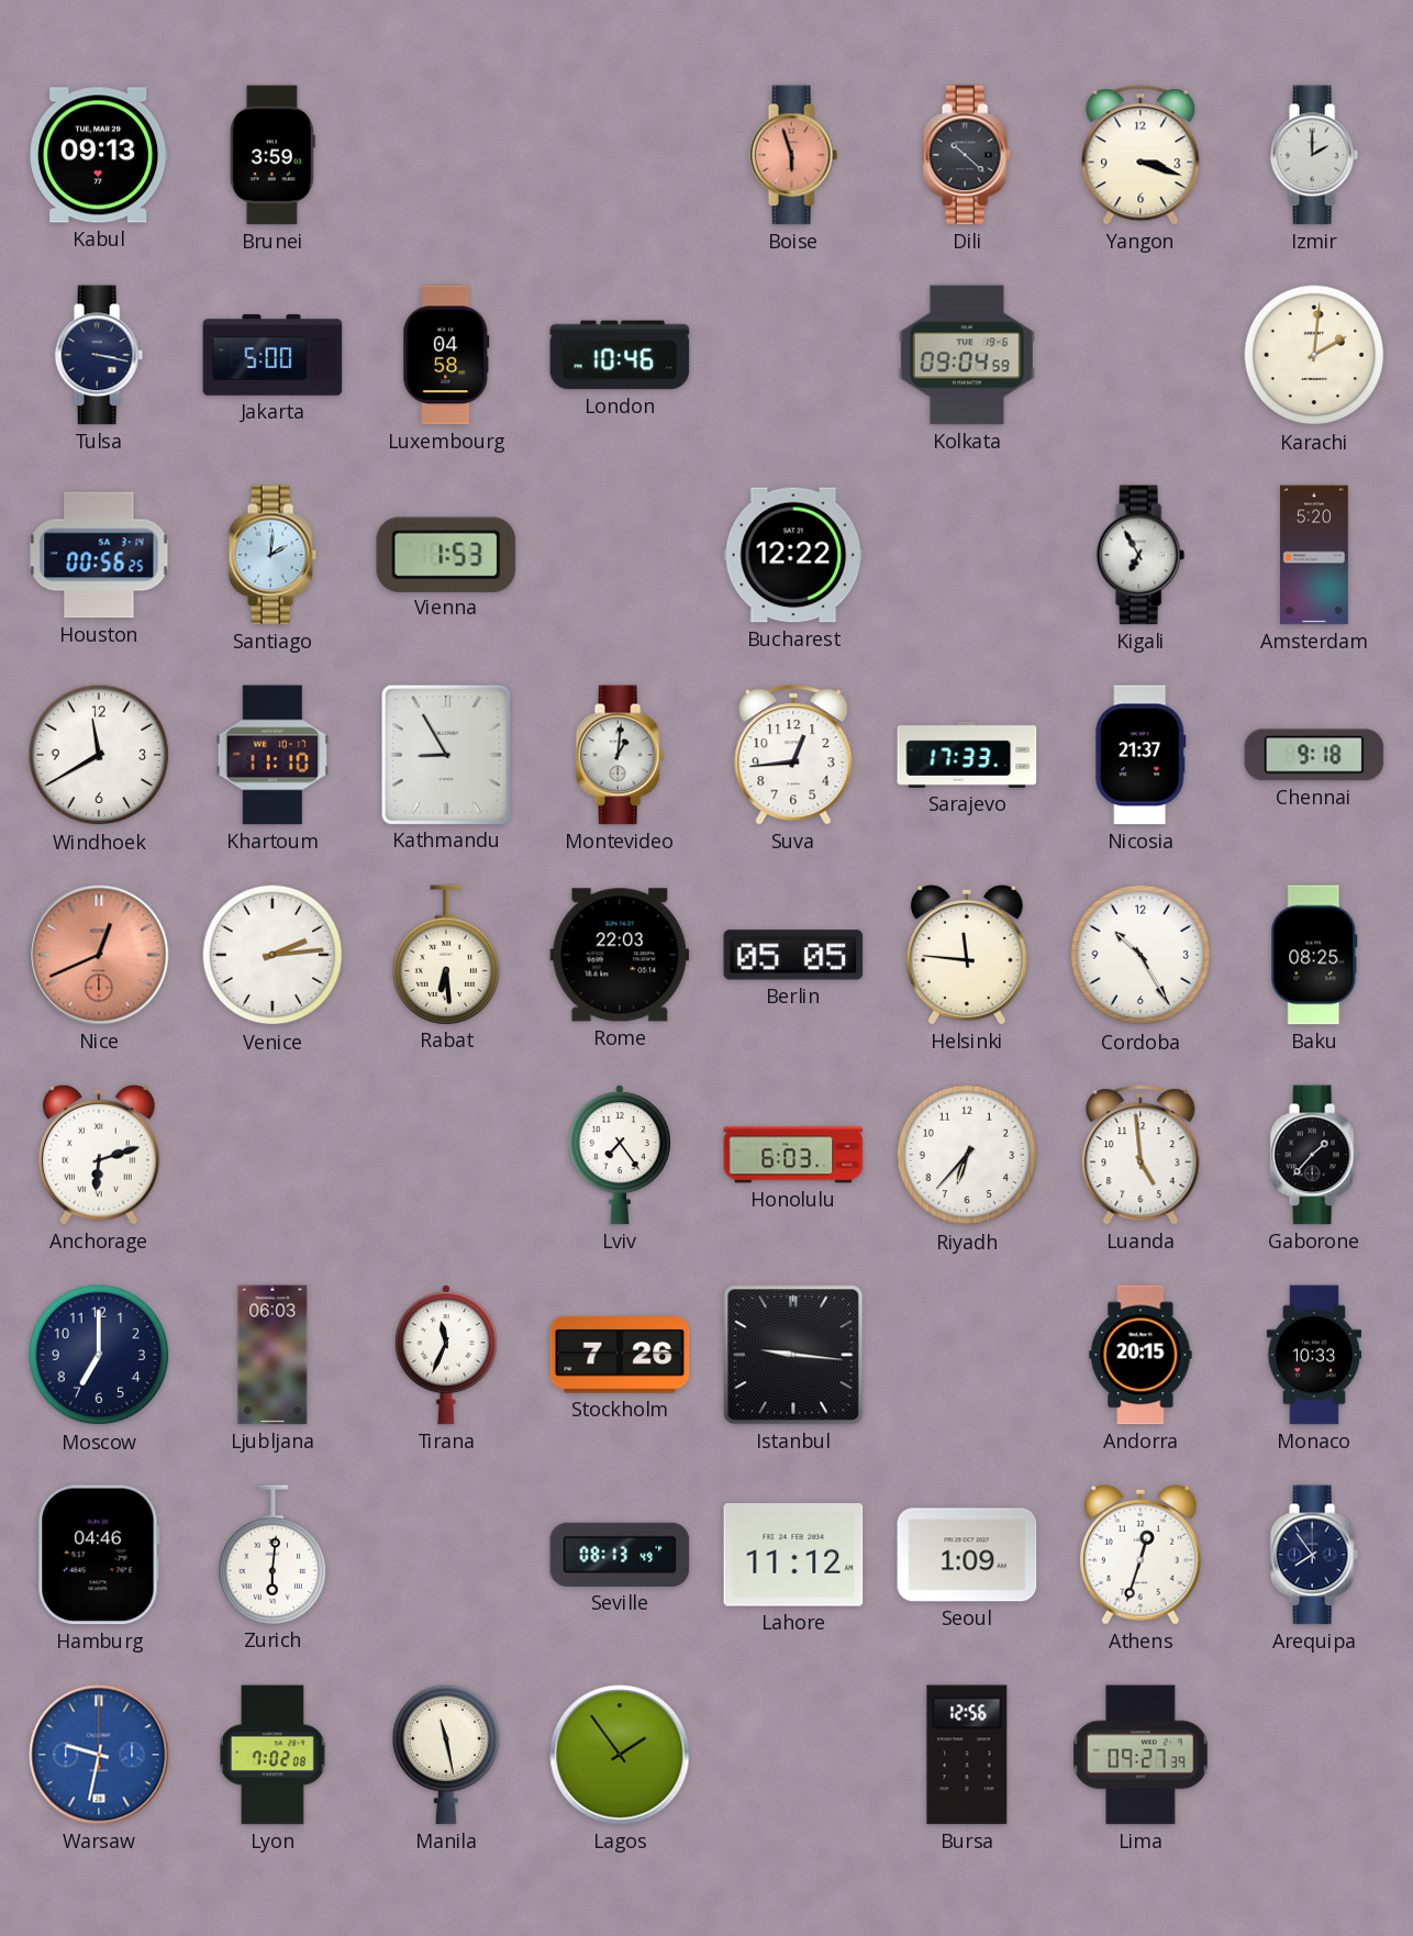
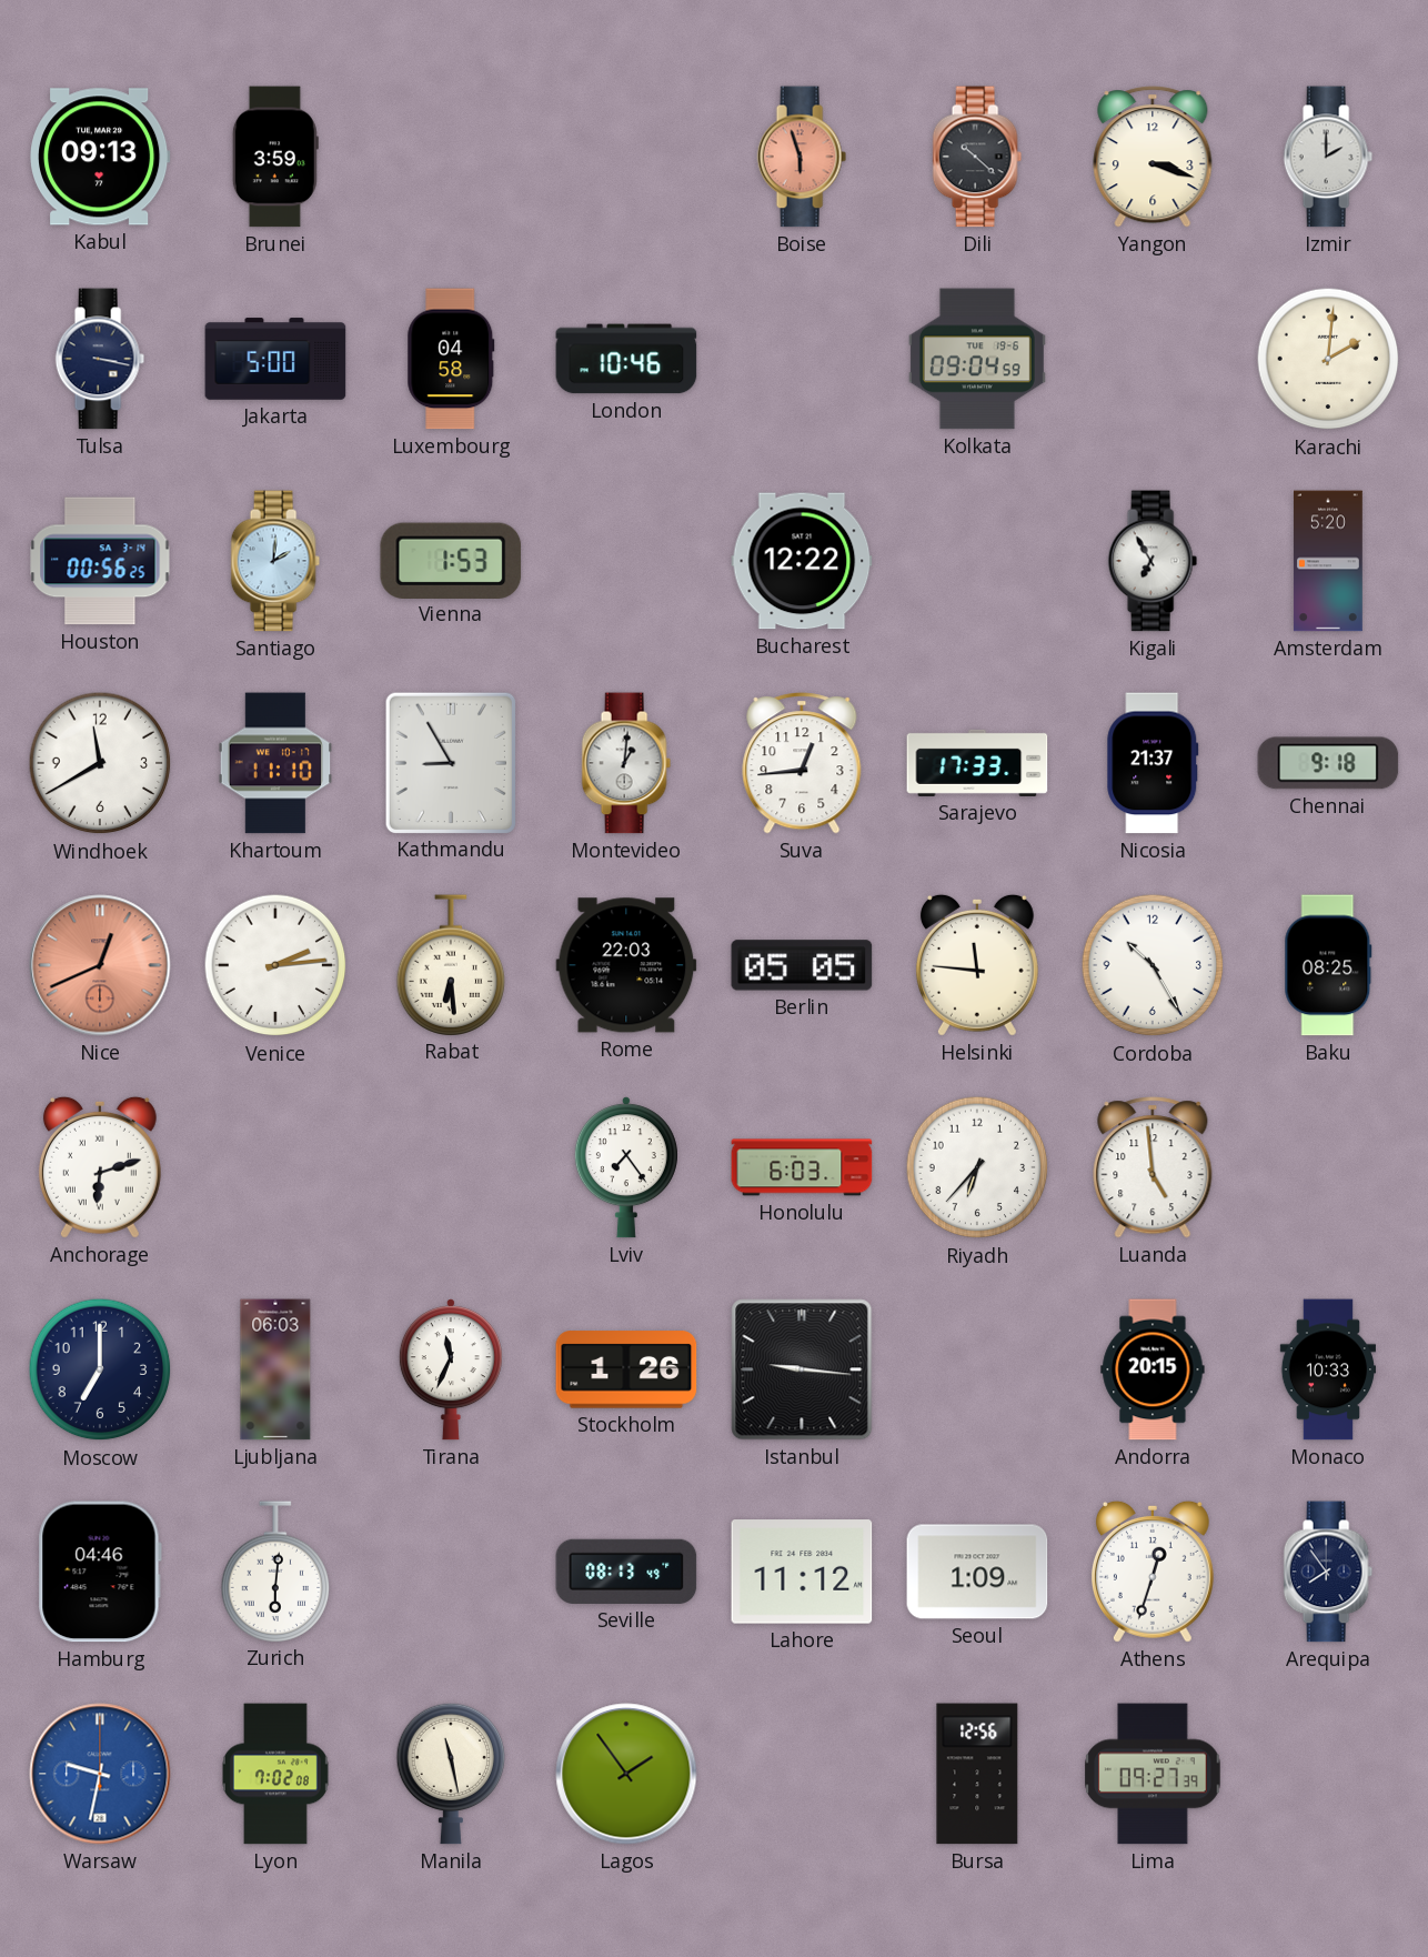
Gaborone: 1:37 -> none
Stockholm: 7:26 -> 1:26
